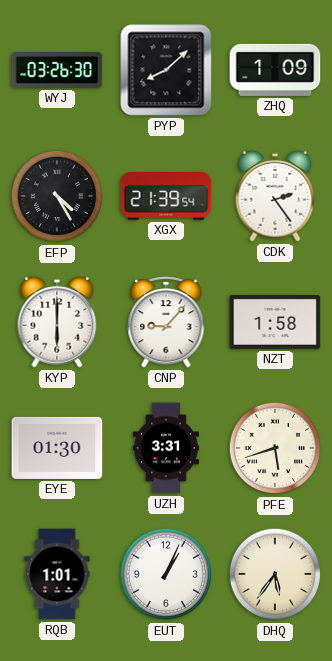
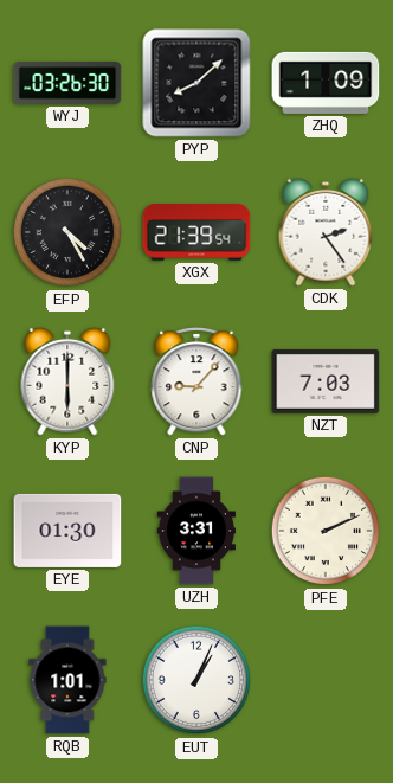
NZT: 1:58 -> 7:03
PFE: 5:42 -> 2:11
DHQ: 5:36 -> none
